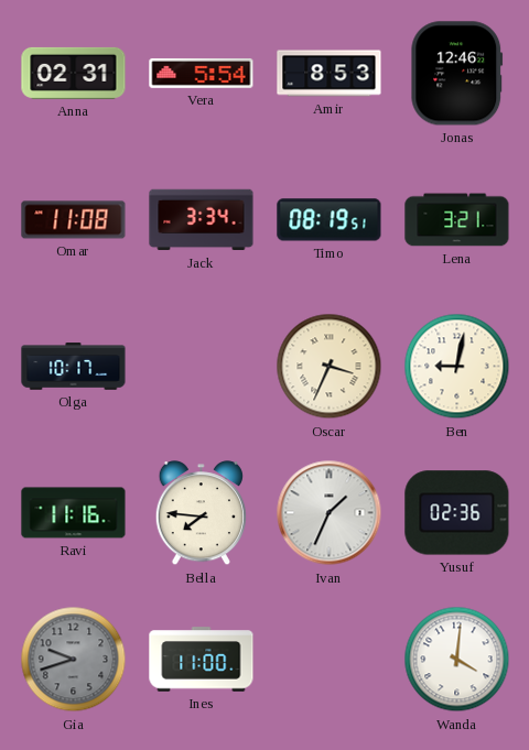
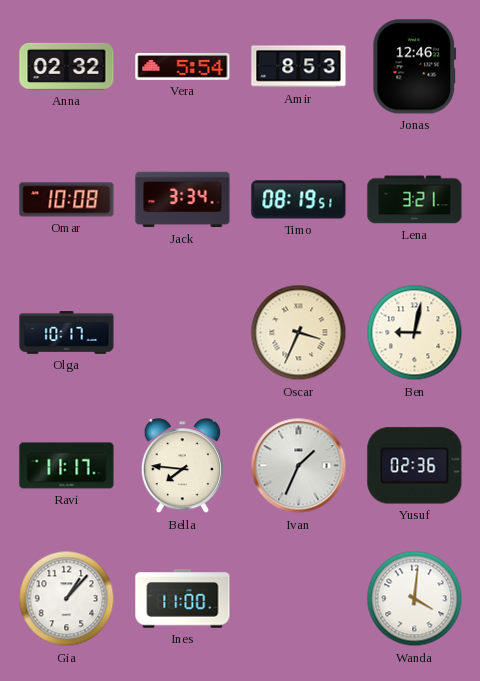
Anna: 02:31 -> 02:32
Omar: 11:08 -> 10:08
Ravi: 11:16 -> 11:17
Gia: 9:42 -> 1:07
Gia dial: grey -> white
